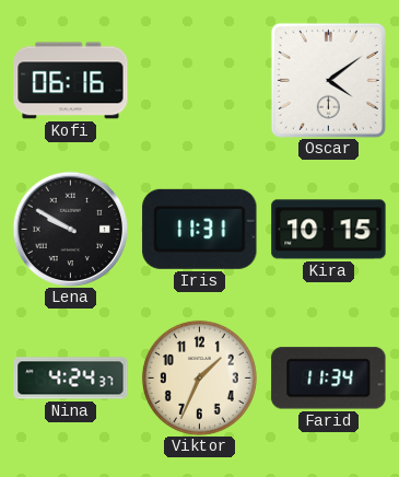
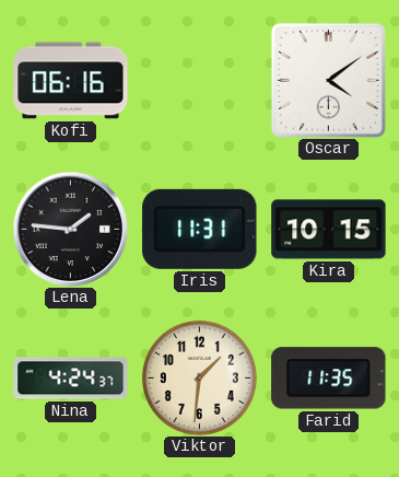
Lena: 9:50 -> 1:46
Viktor: 1:34 -> 1:31
Farid: 11:34 -> 11:35
